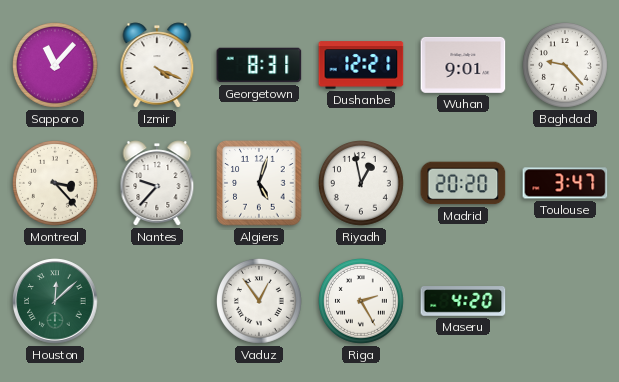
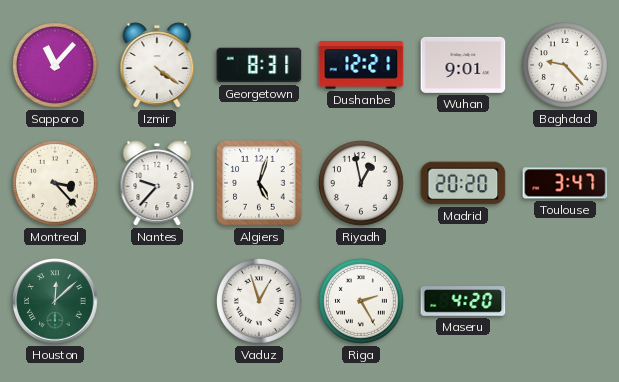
Izmir: 4:19 -> 4:21
Vaduz: 12:54 -> 12:57
